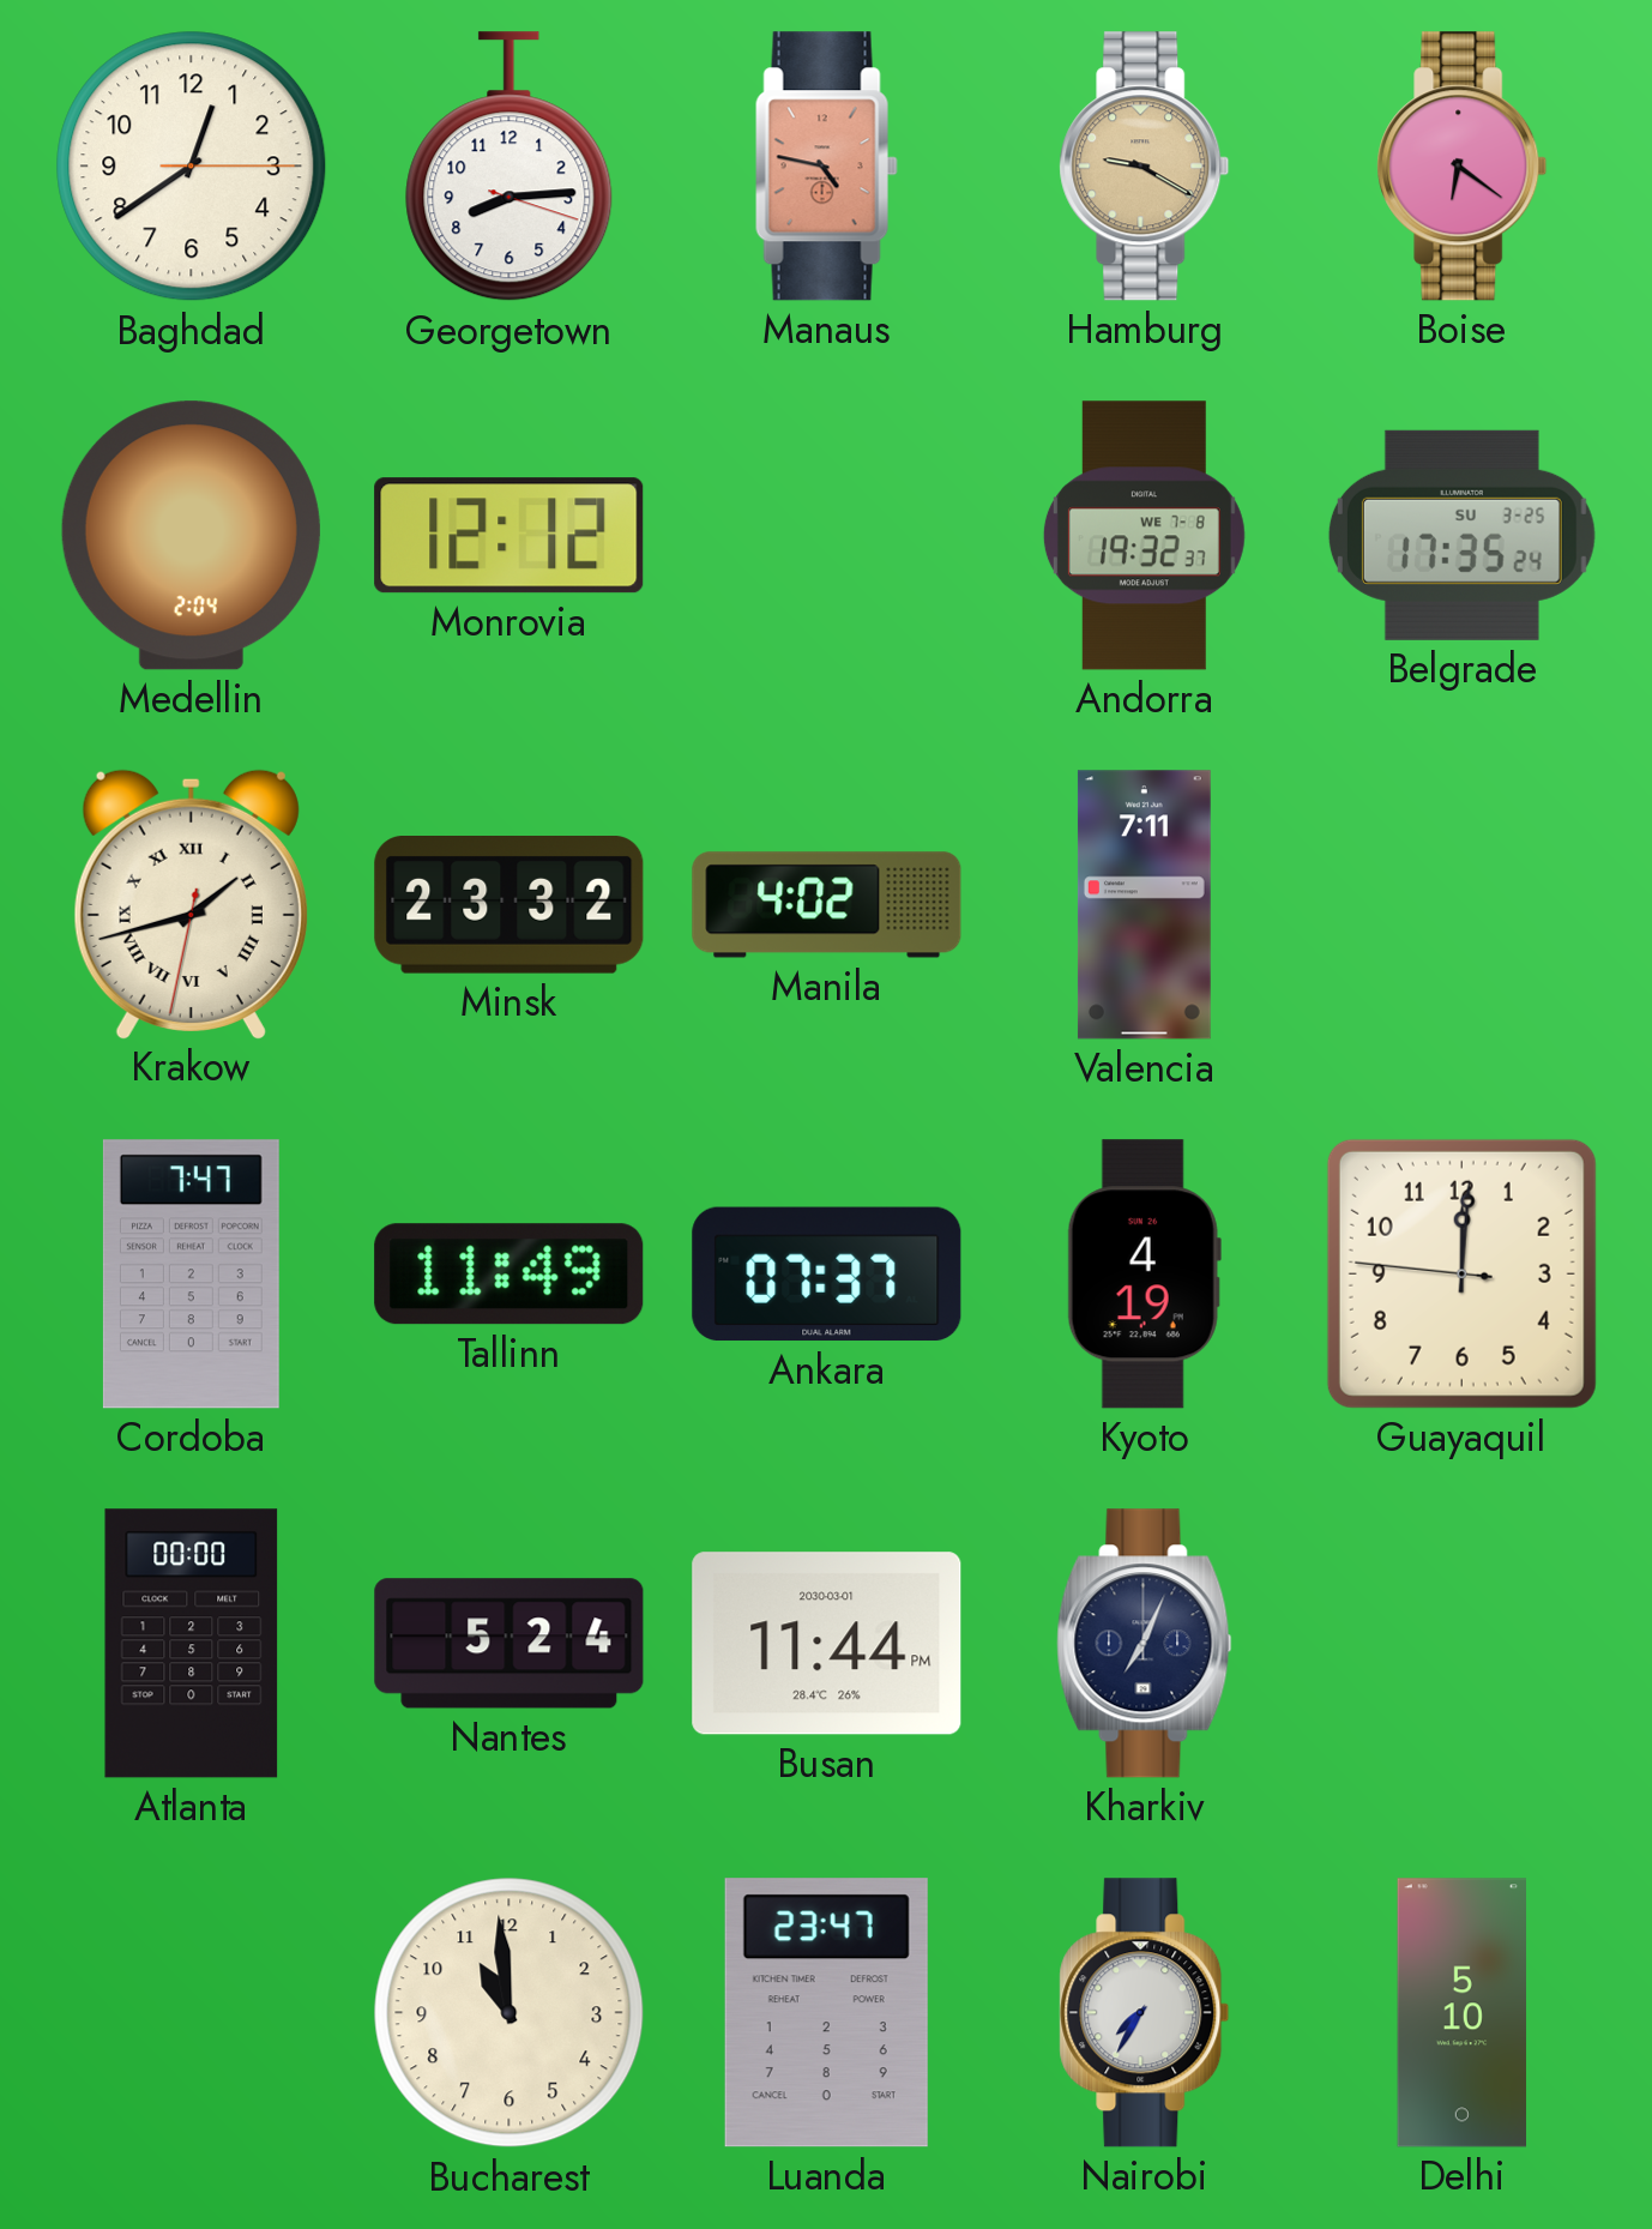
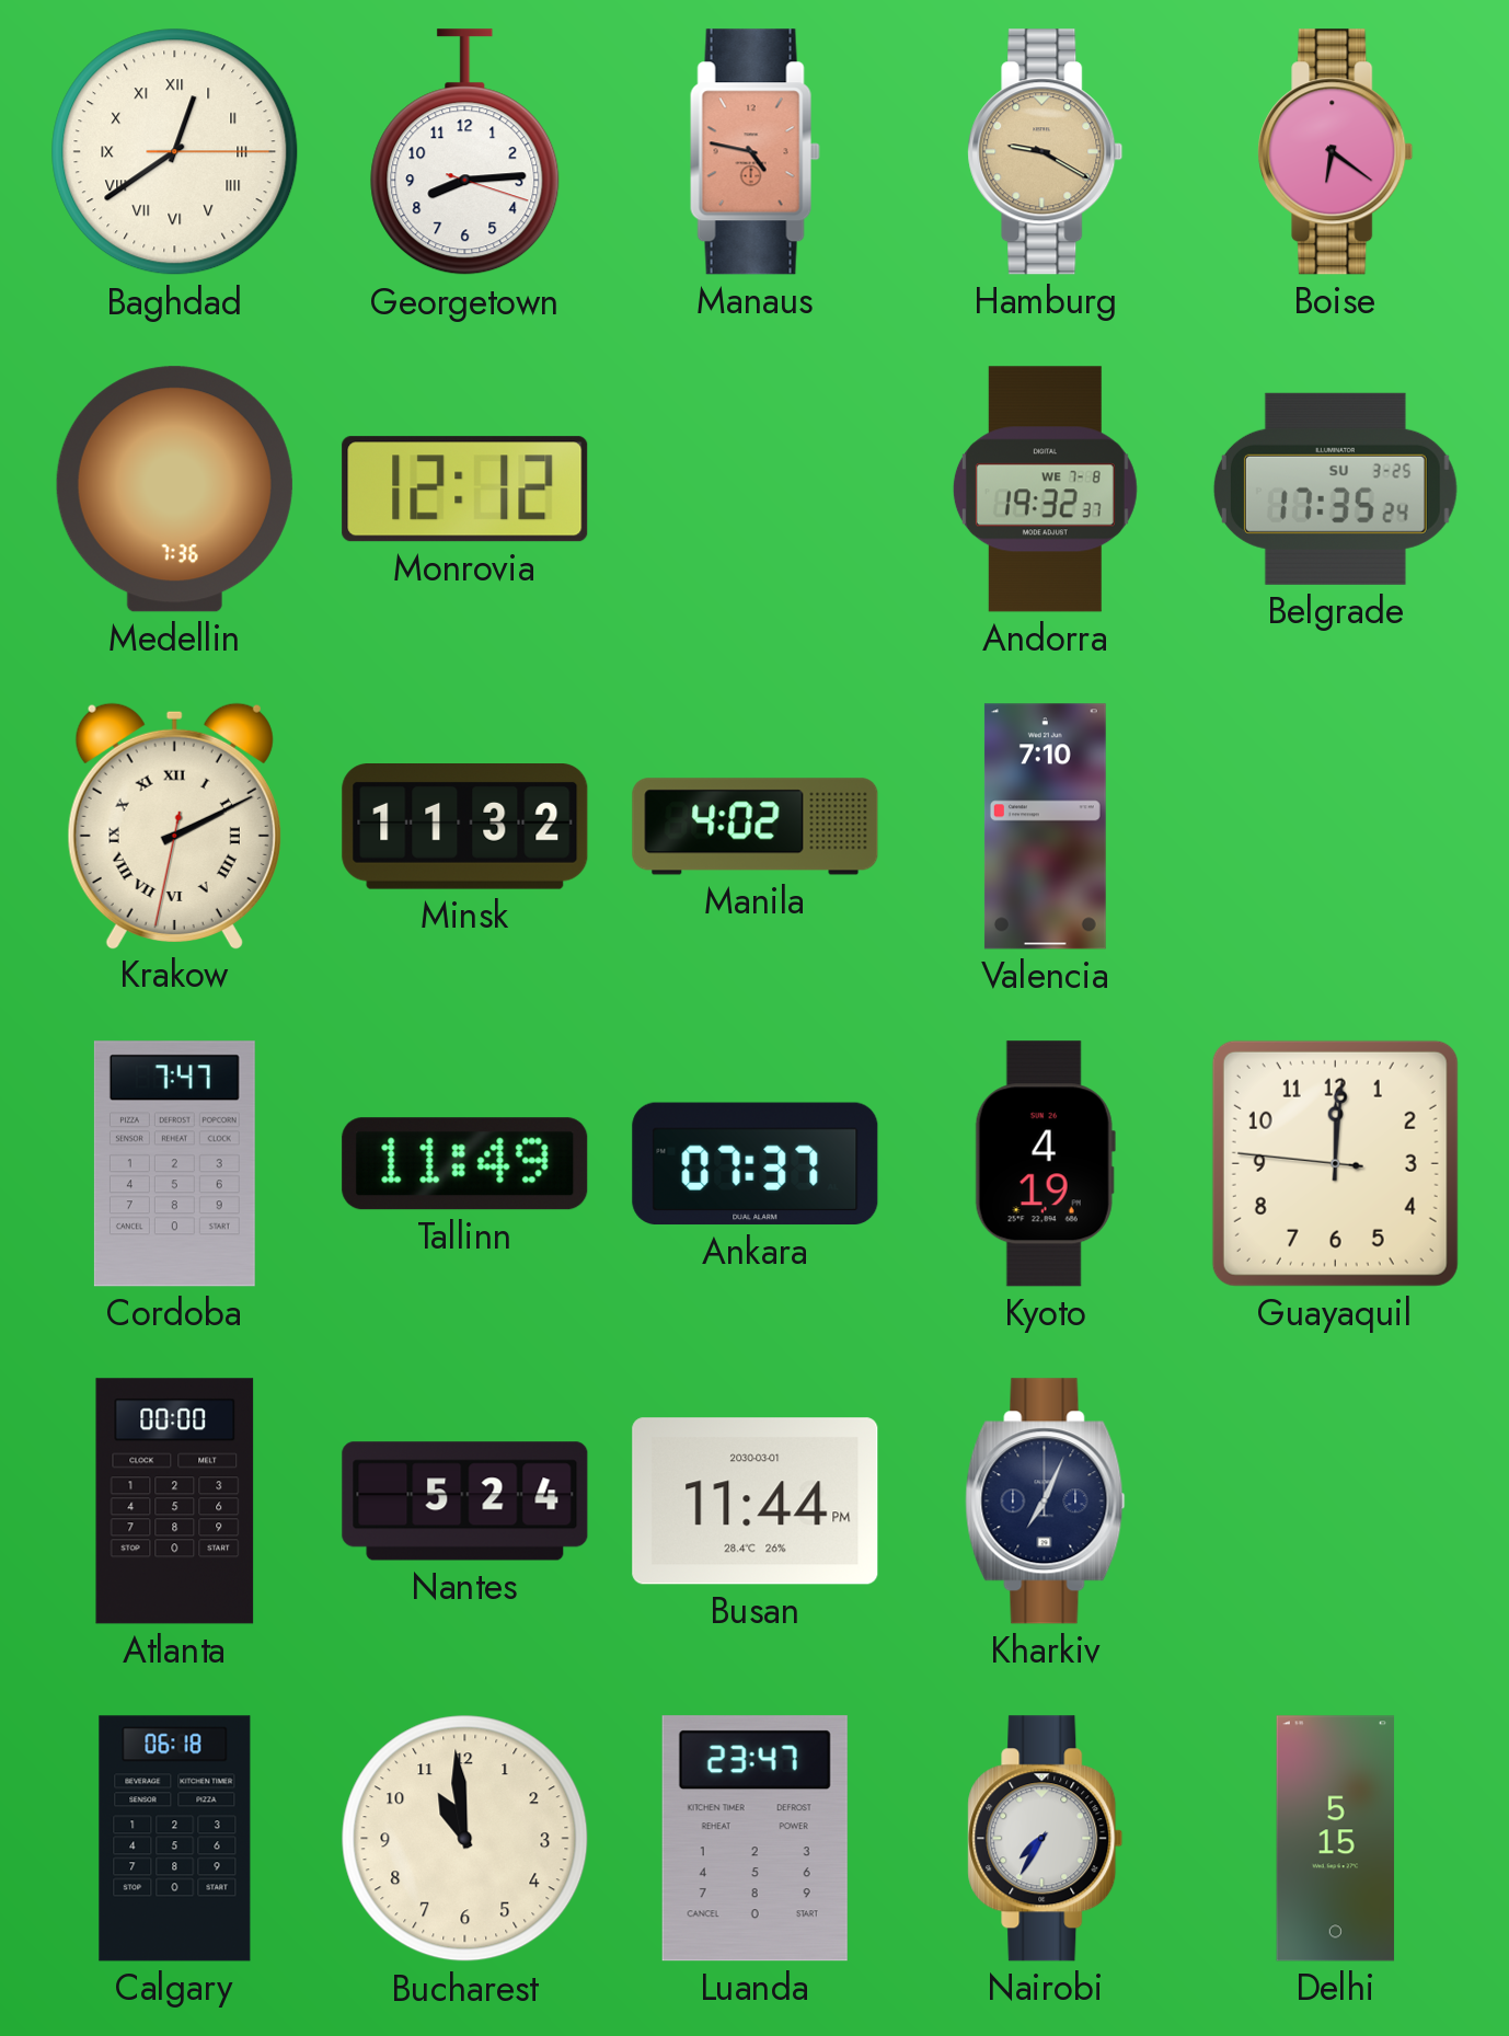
Baghdad numerals: Arabic -> Roman
Medellin: 2:04 -> 7:36
Krakow: 1:42 -> 2:10
Minsk: 23:32 -> 11:32
Valencia: 7:11 -> 7:10
Calgary: none -> 06:18
Delhi: 5:10 -> 5:15
